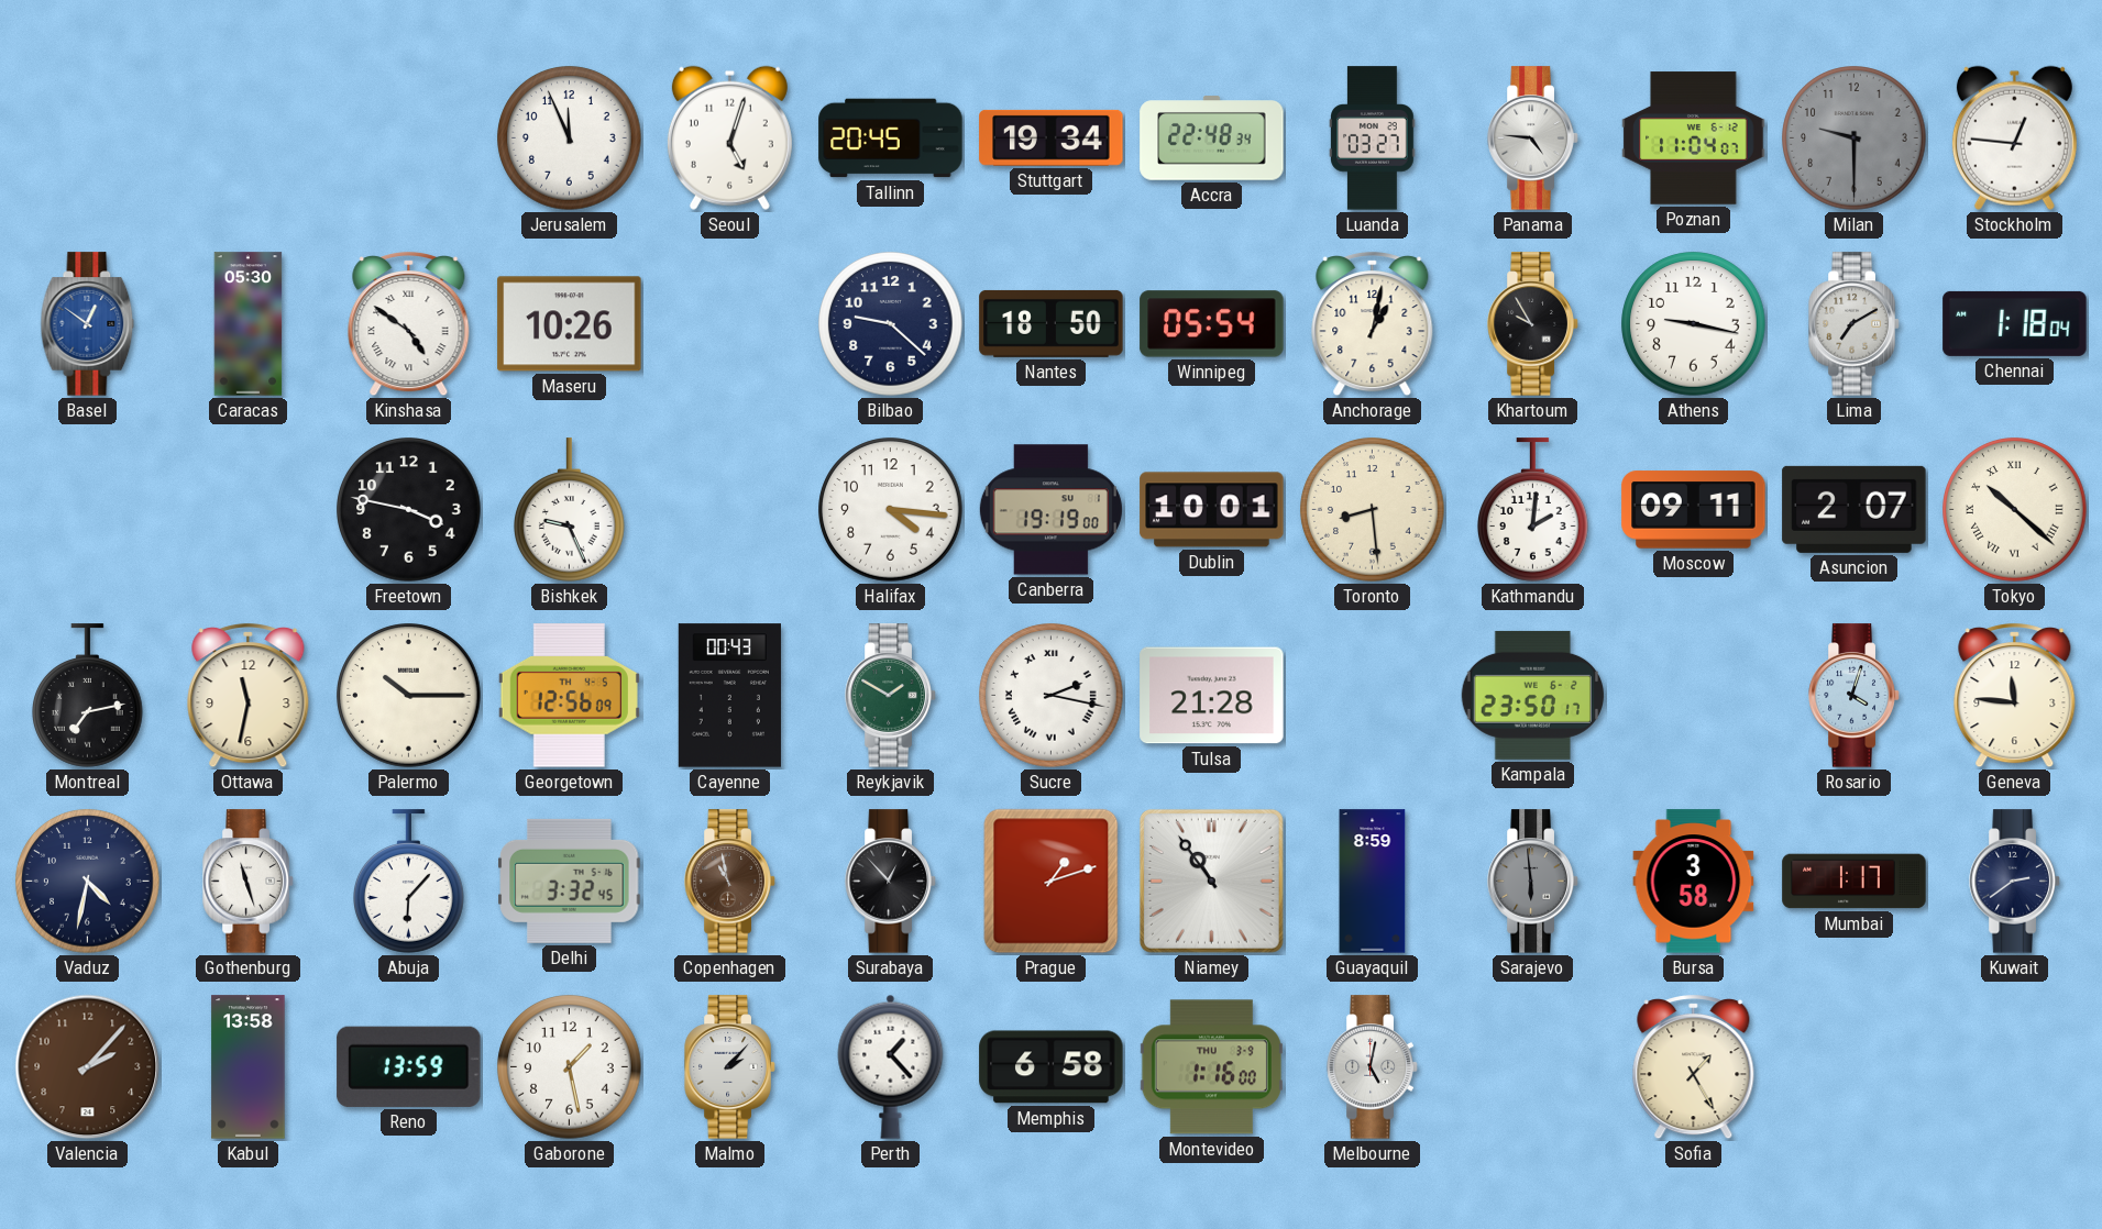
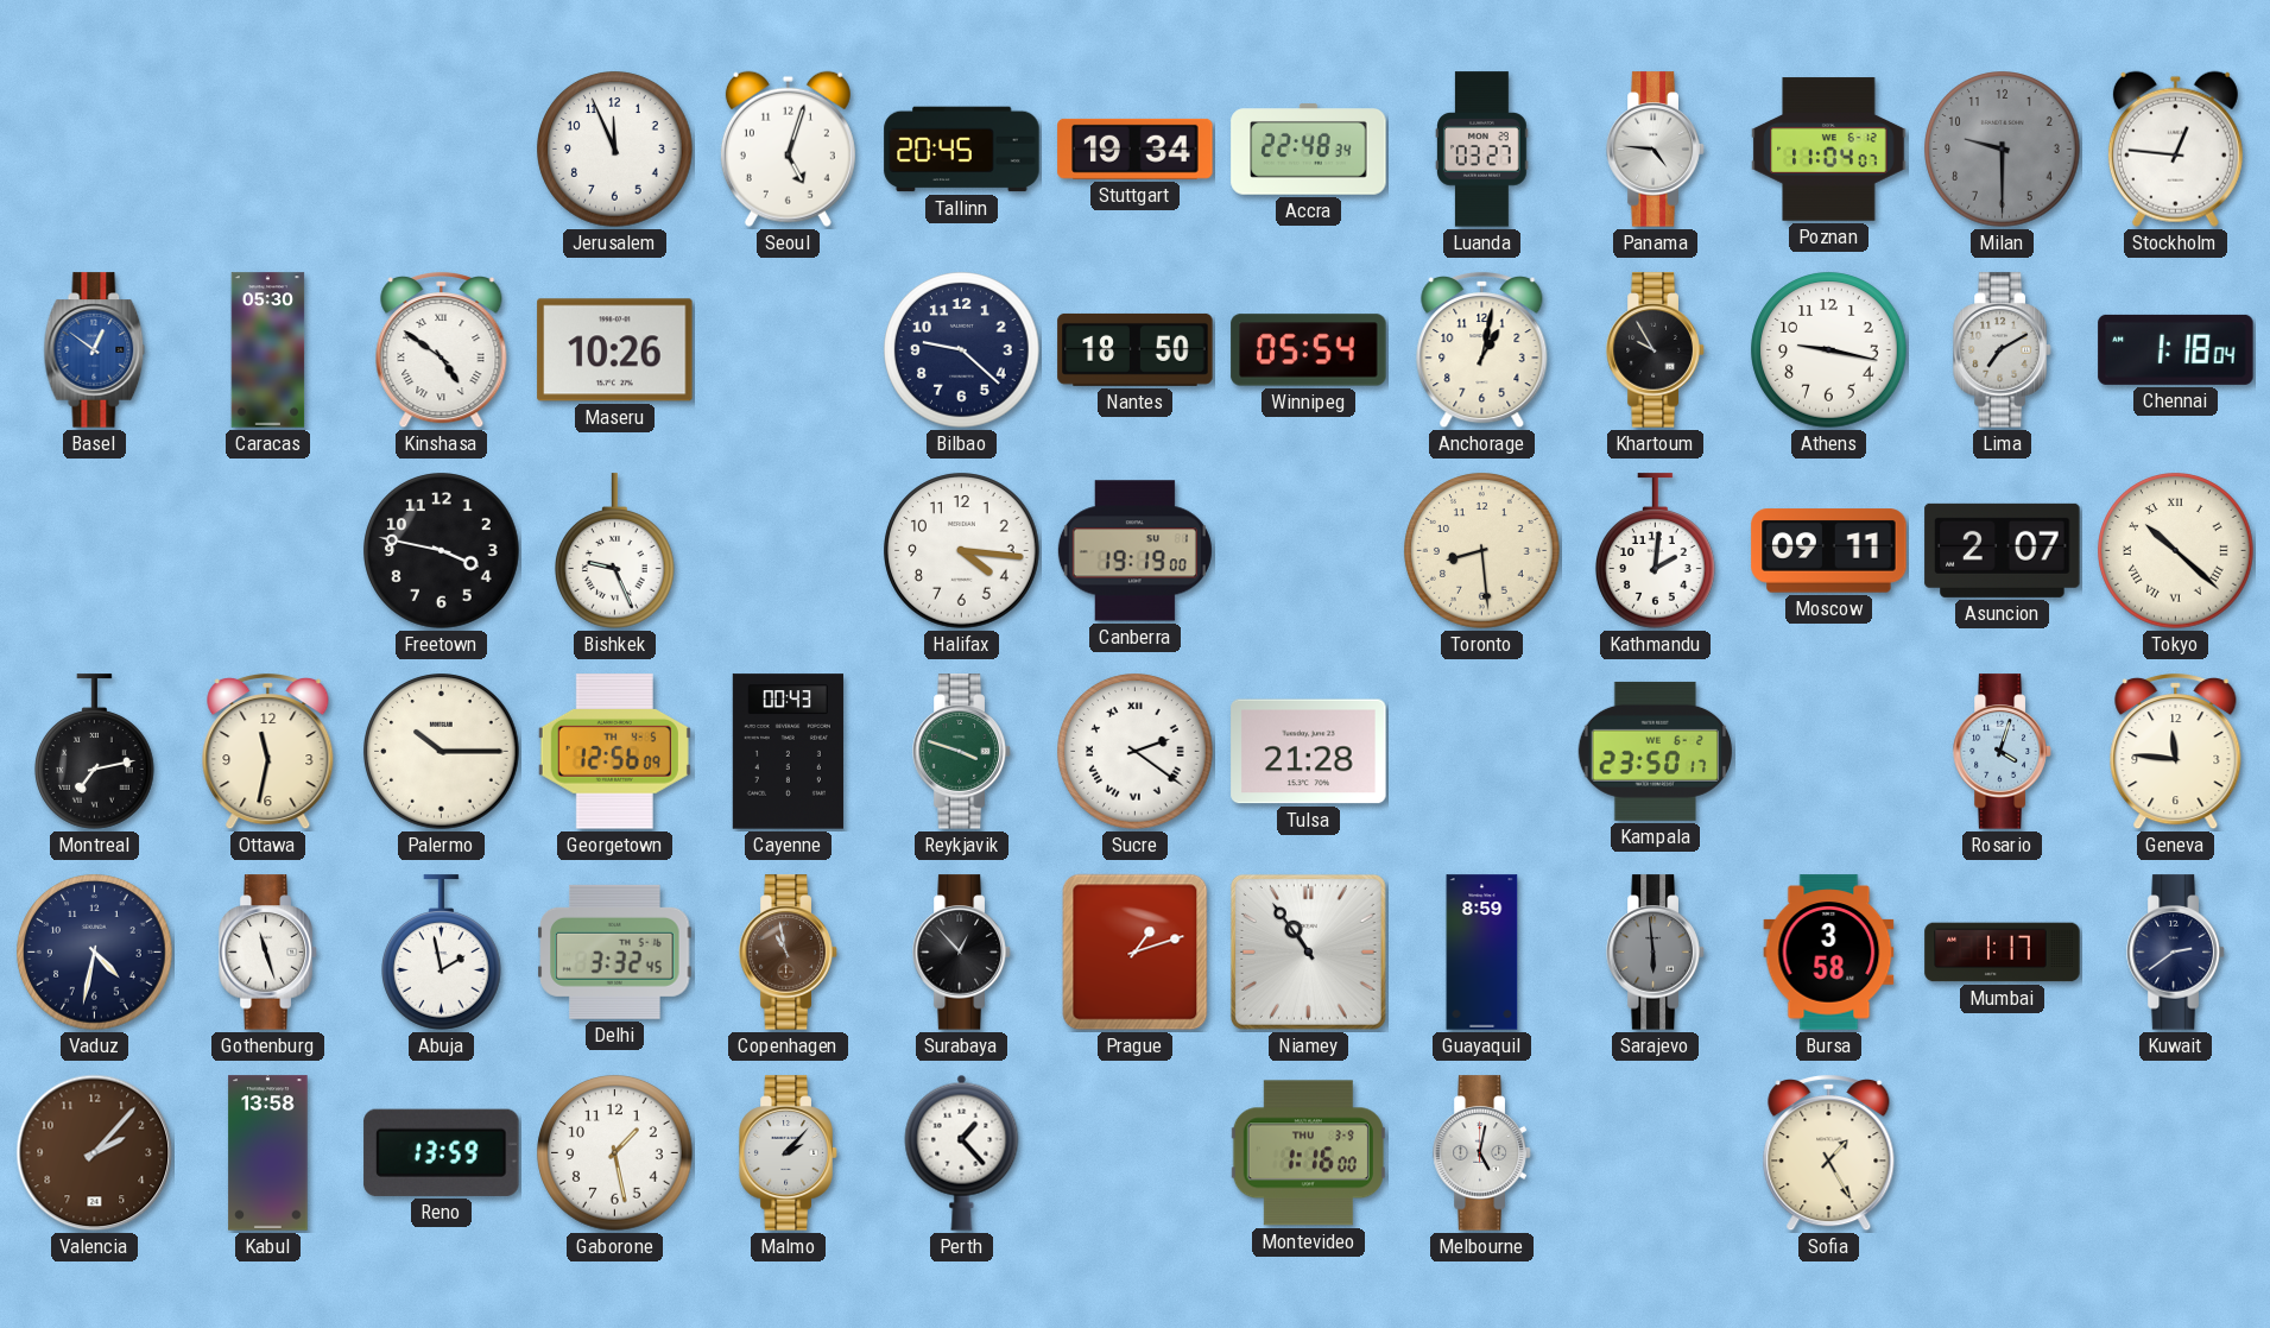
Dublin: 10:01 -> none
Reykjavik: 1:50 -> 3:48
Sucre: 2:17 -> 2:21
Abuja: 6:07 -> 1:58
Memphis: 6:58 -> none
